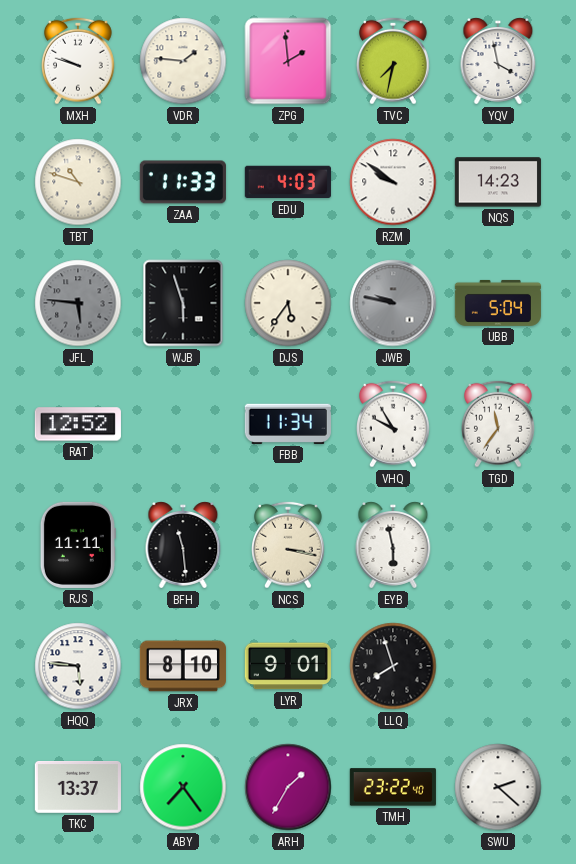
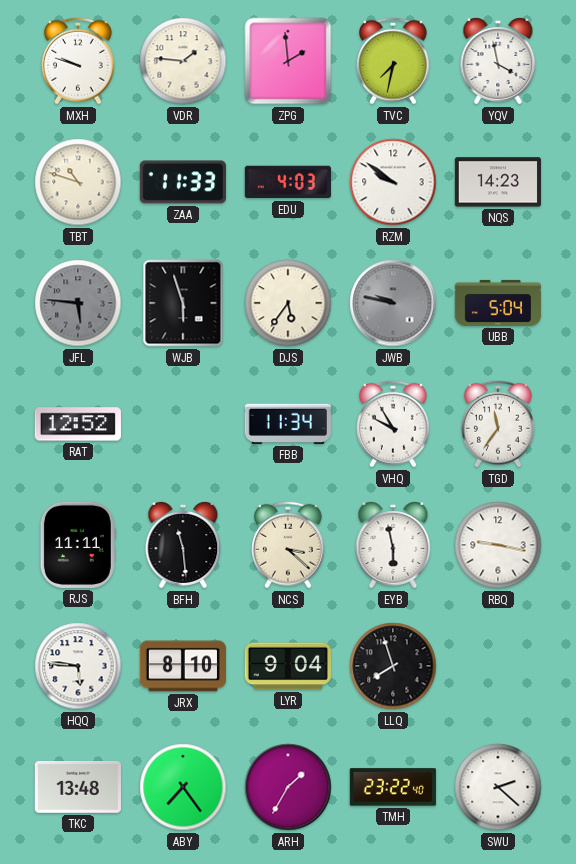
NCS: 3:17 -> 3:22
RBQ: none -> 9:17
LYR: 9:01 -> 9:04
TKC: 13:37 -> 13:48
